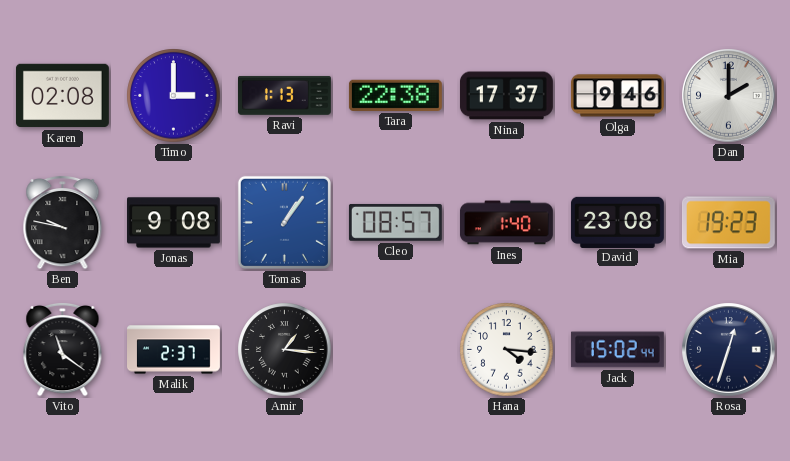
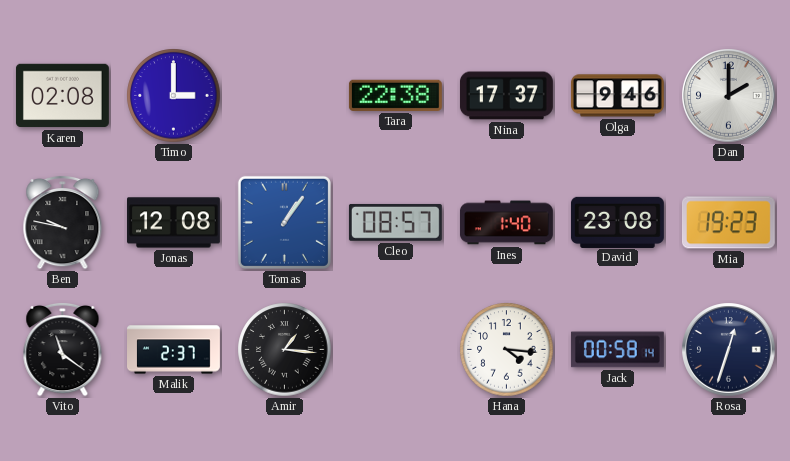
Ravi: 1:13 -> none
Jonas: 9:08 -> 12:08
Jack: 15:02 -> 00:58
